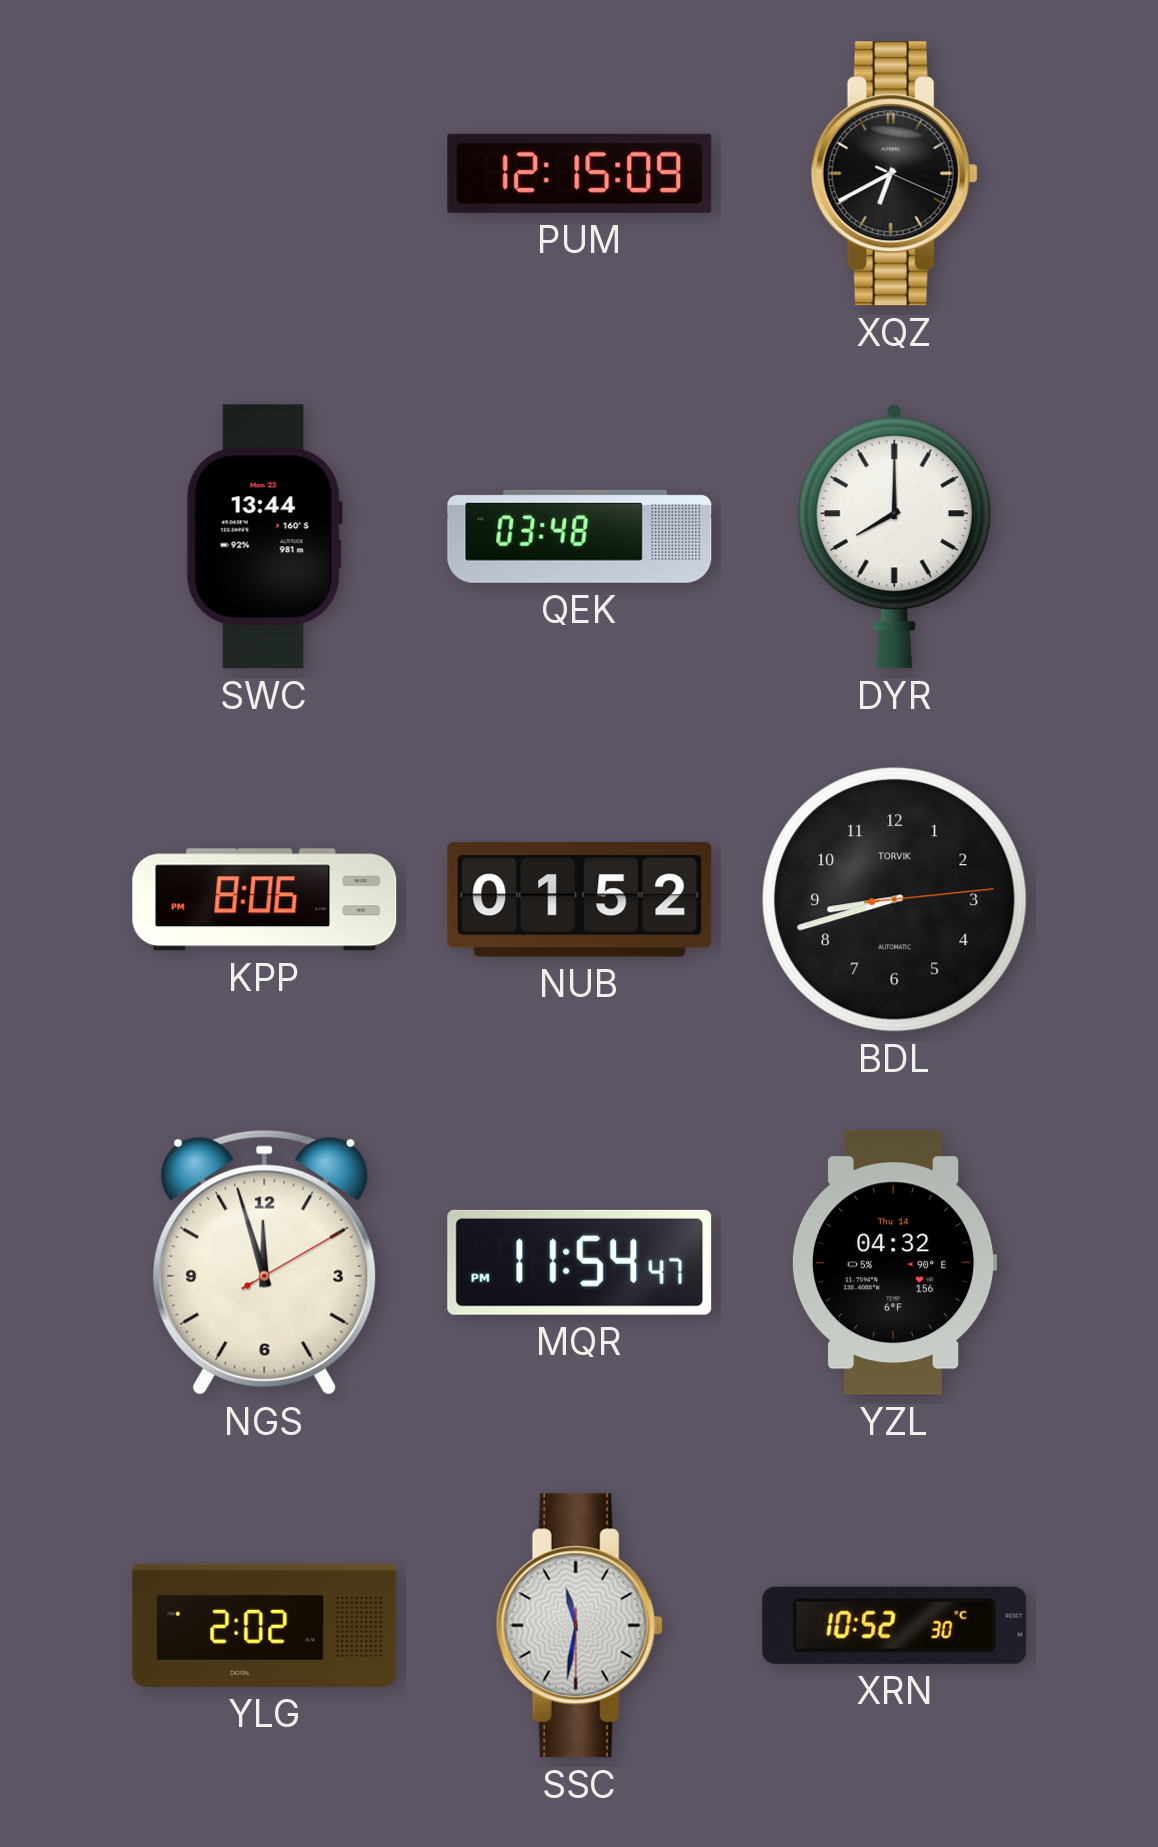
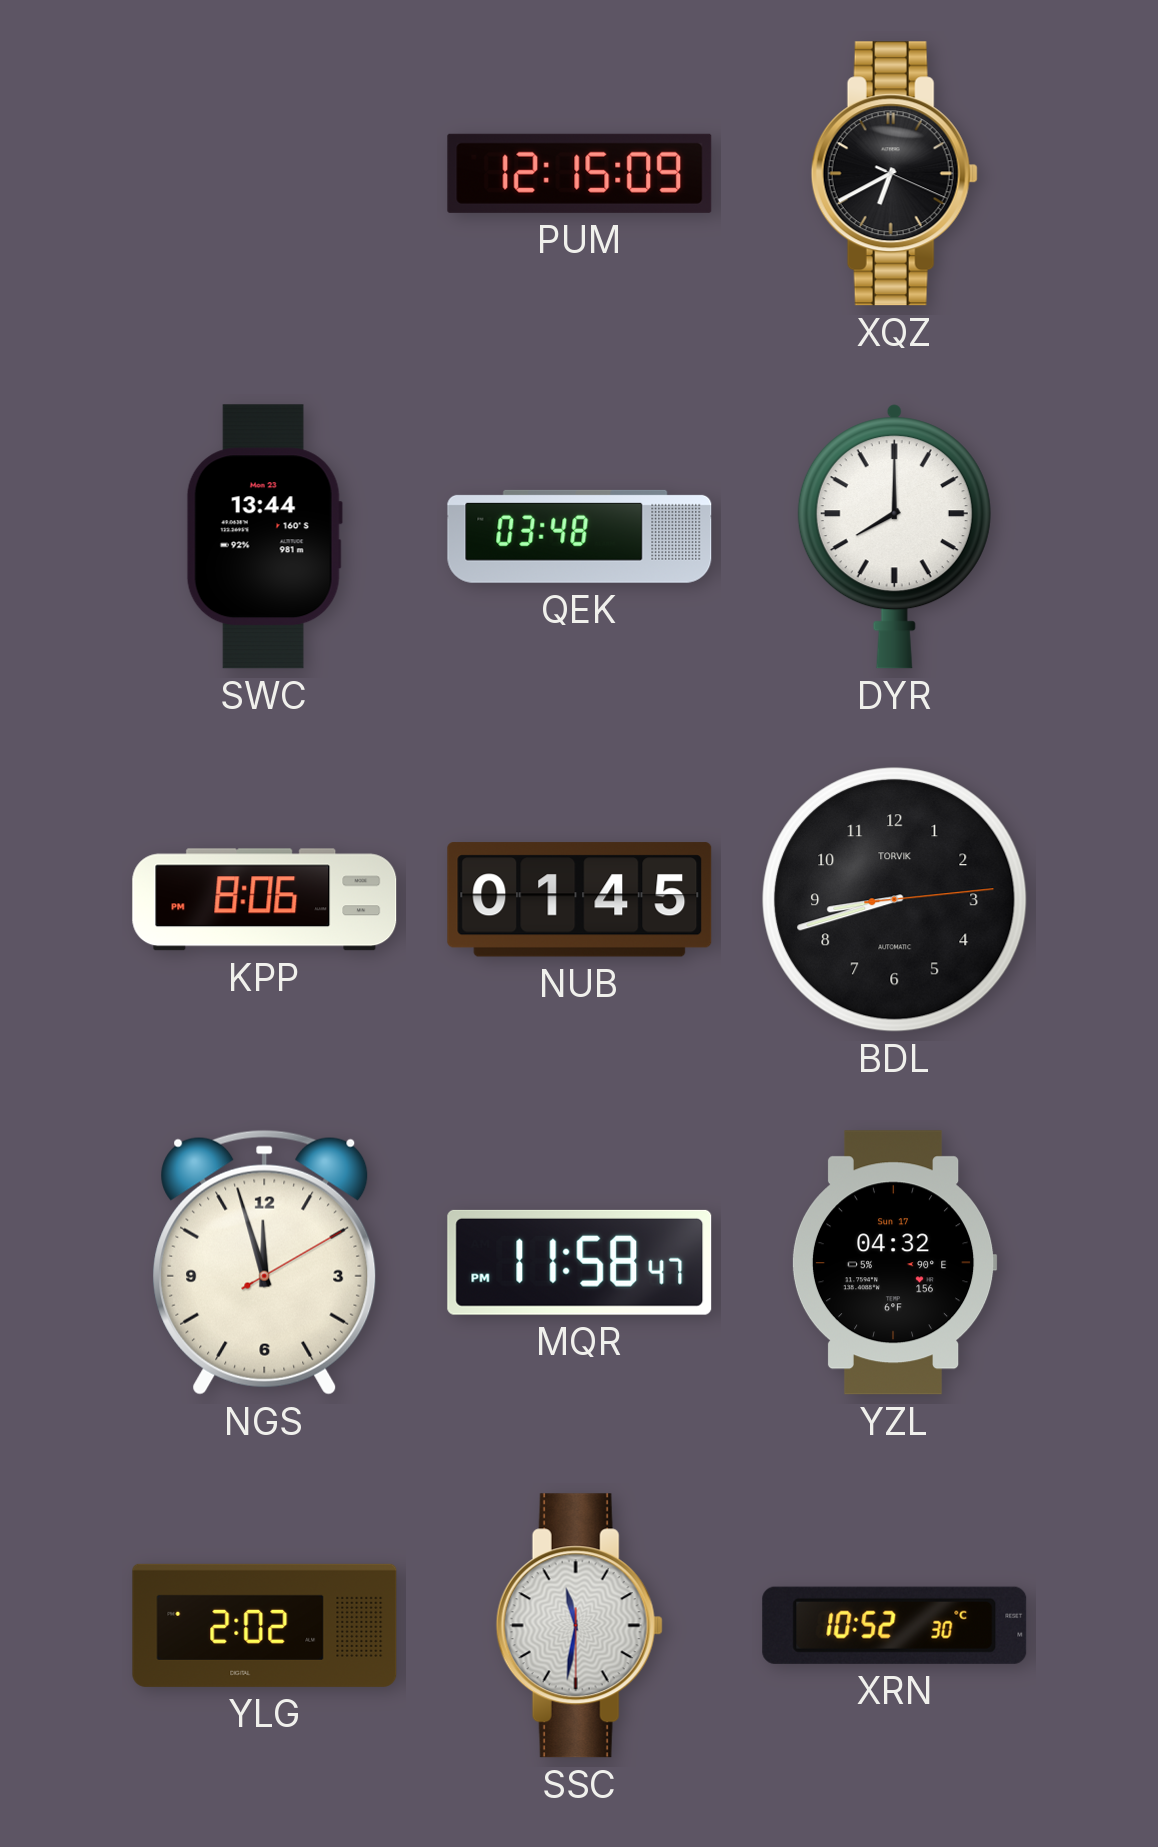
NUB: 01:52 -> 01:45
MQR: 11:54 -> 11:58
YZL date: Thu 14 -> Sun 17
